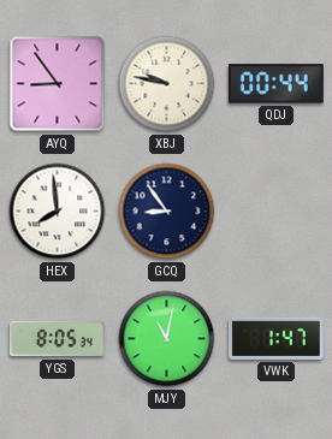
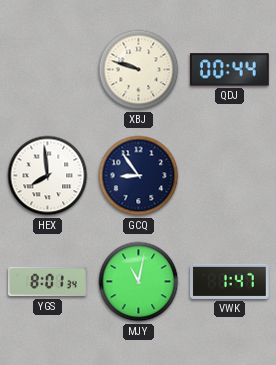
AYQ: 8:54 -> none
XBJ: 9:47 -> 9:48
YGS: 8:05 -> 8:01
